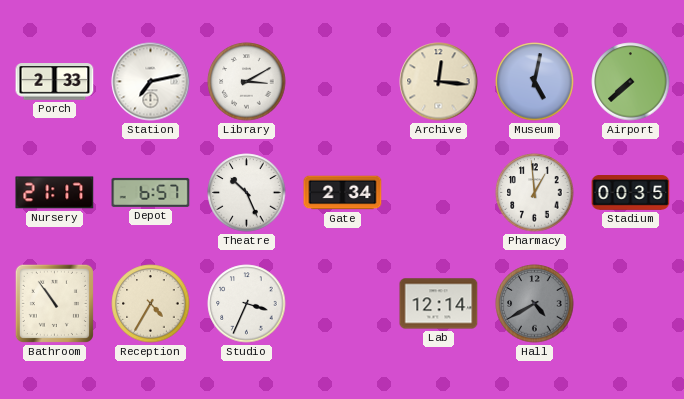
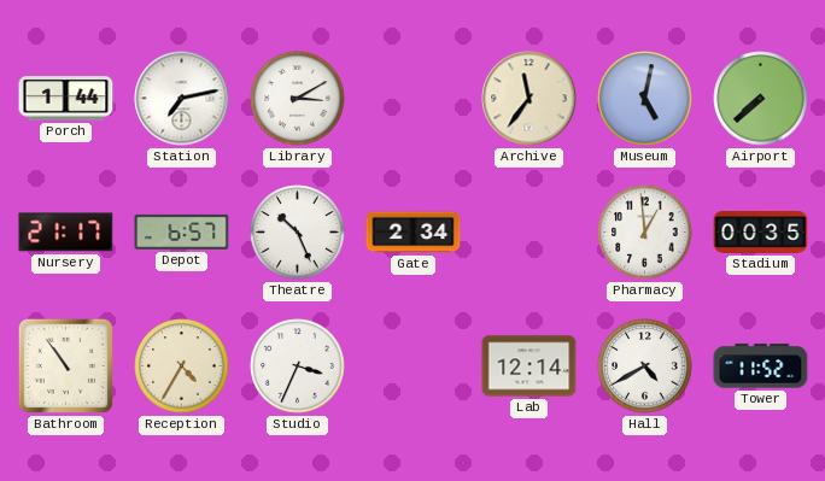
Porch: 2:33 -> 1:44
Archive: 12:16 -> 11:36
Hall dial: grey -> white
Tower: none -> 11:52
